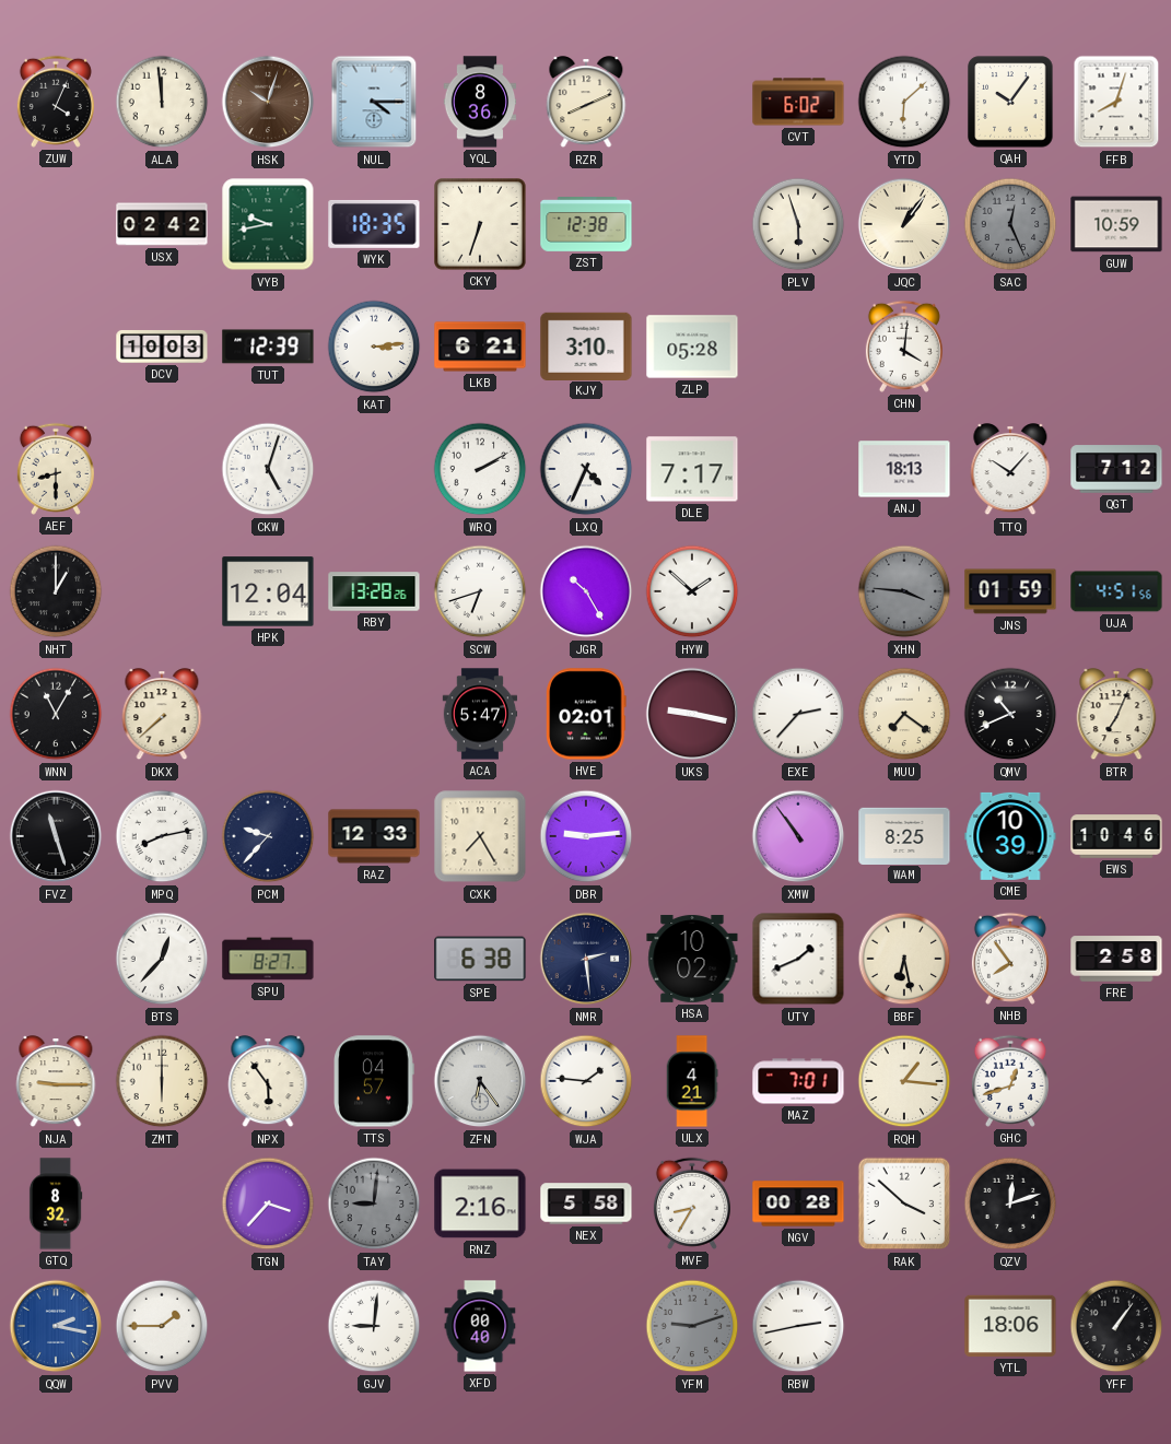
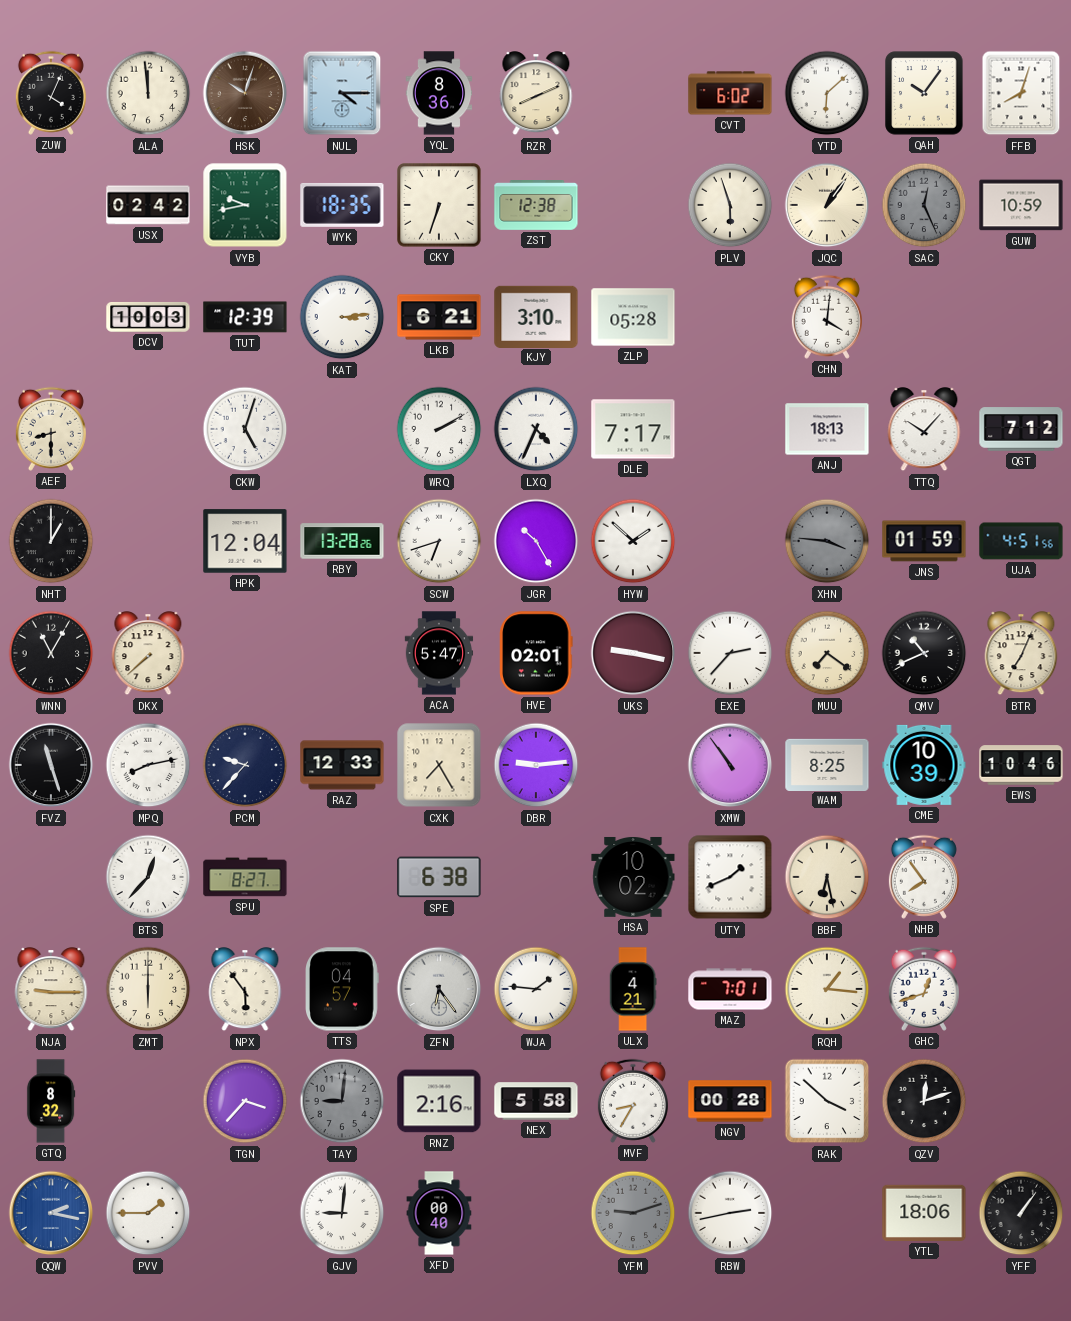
NMR: 2:29 -> none
FRE: 2:58 -> none
